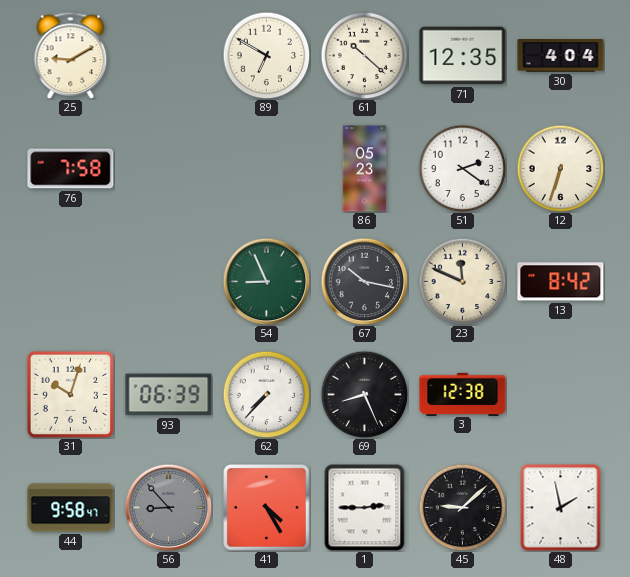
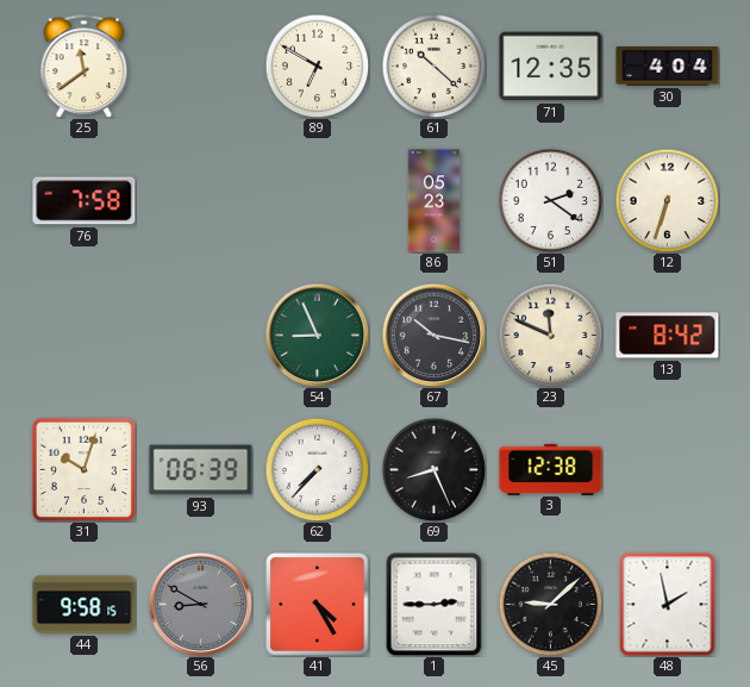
25: 9:10 -> 11:39
44: 9:58:47 -> 9:58:15
56: 8:53 -> 8:50
